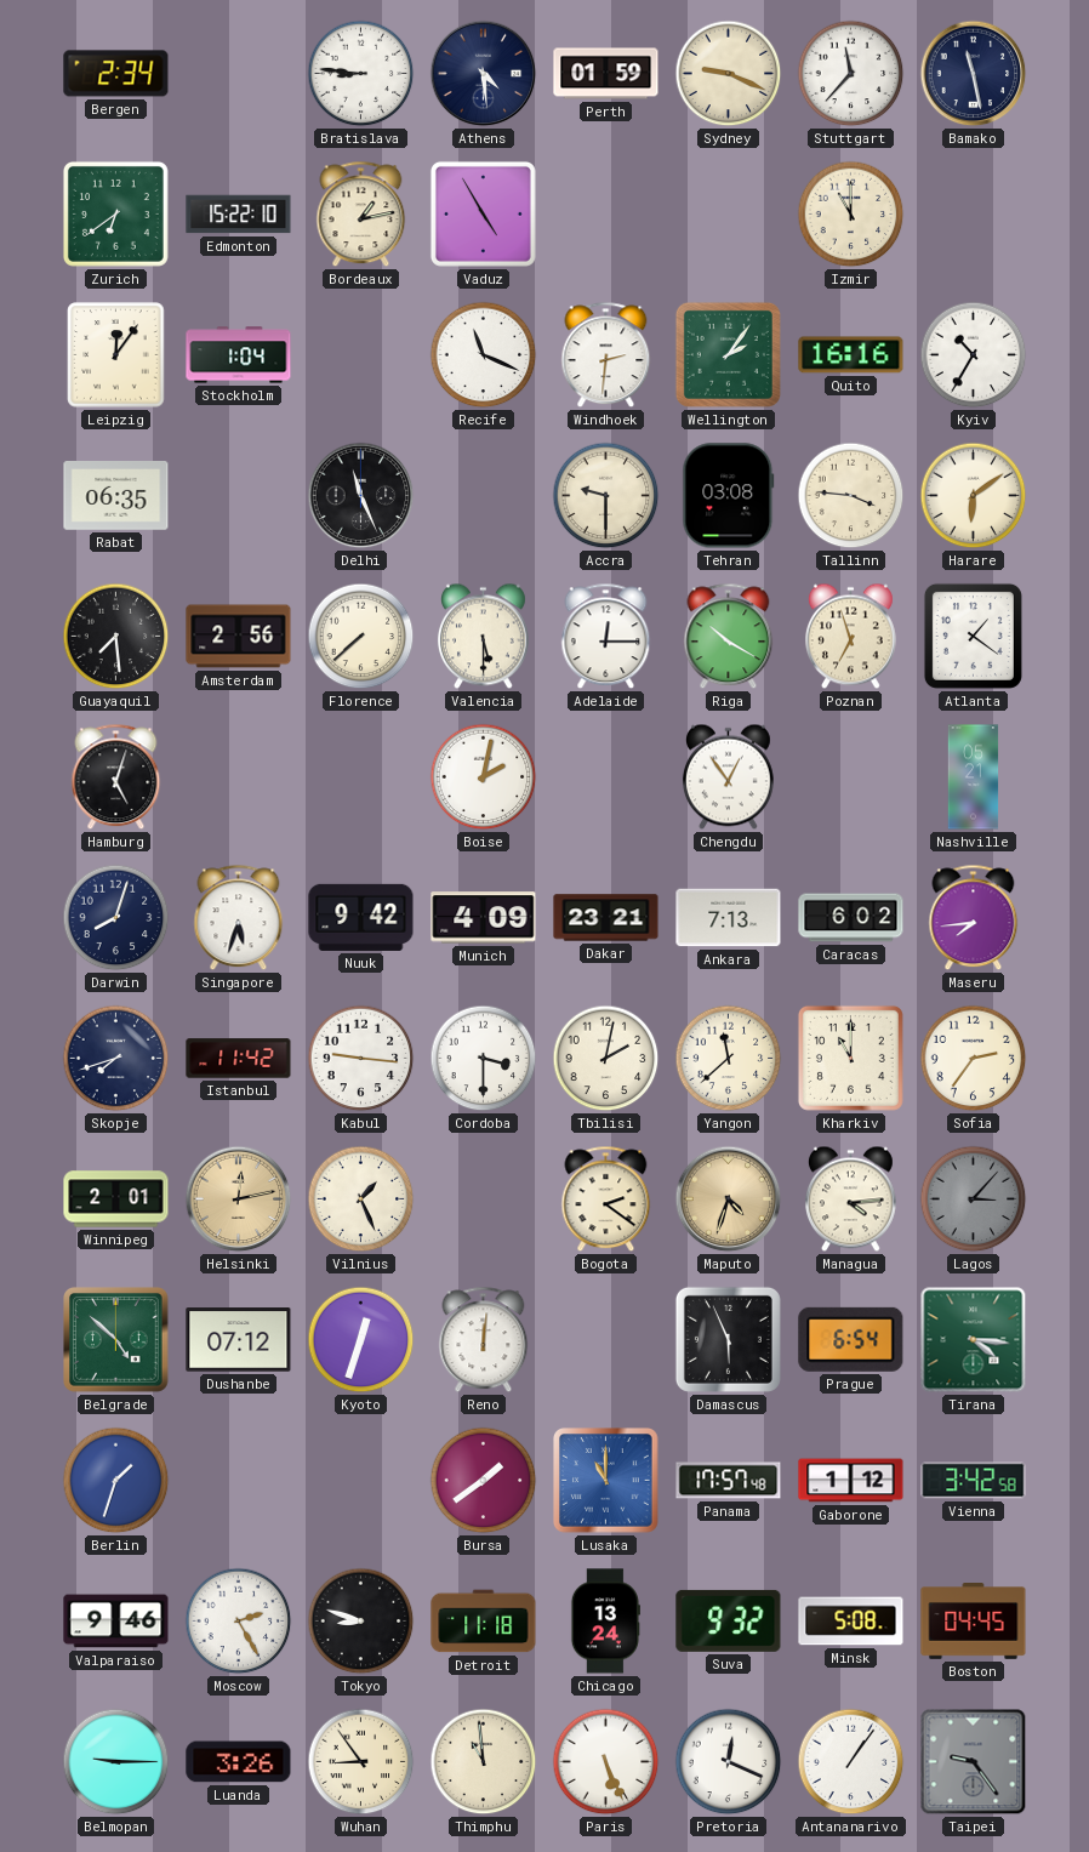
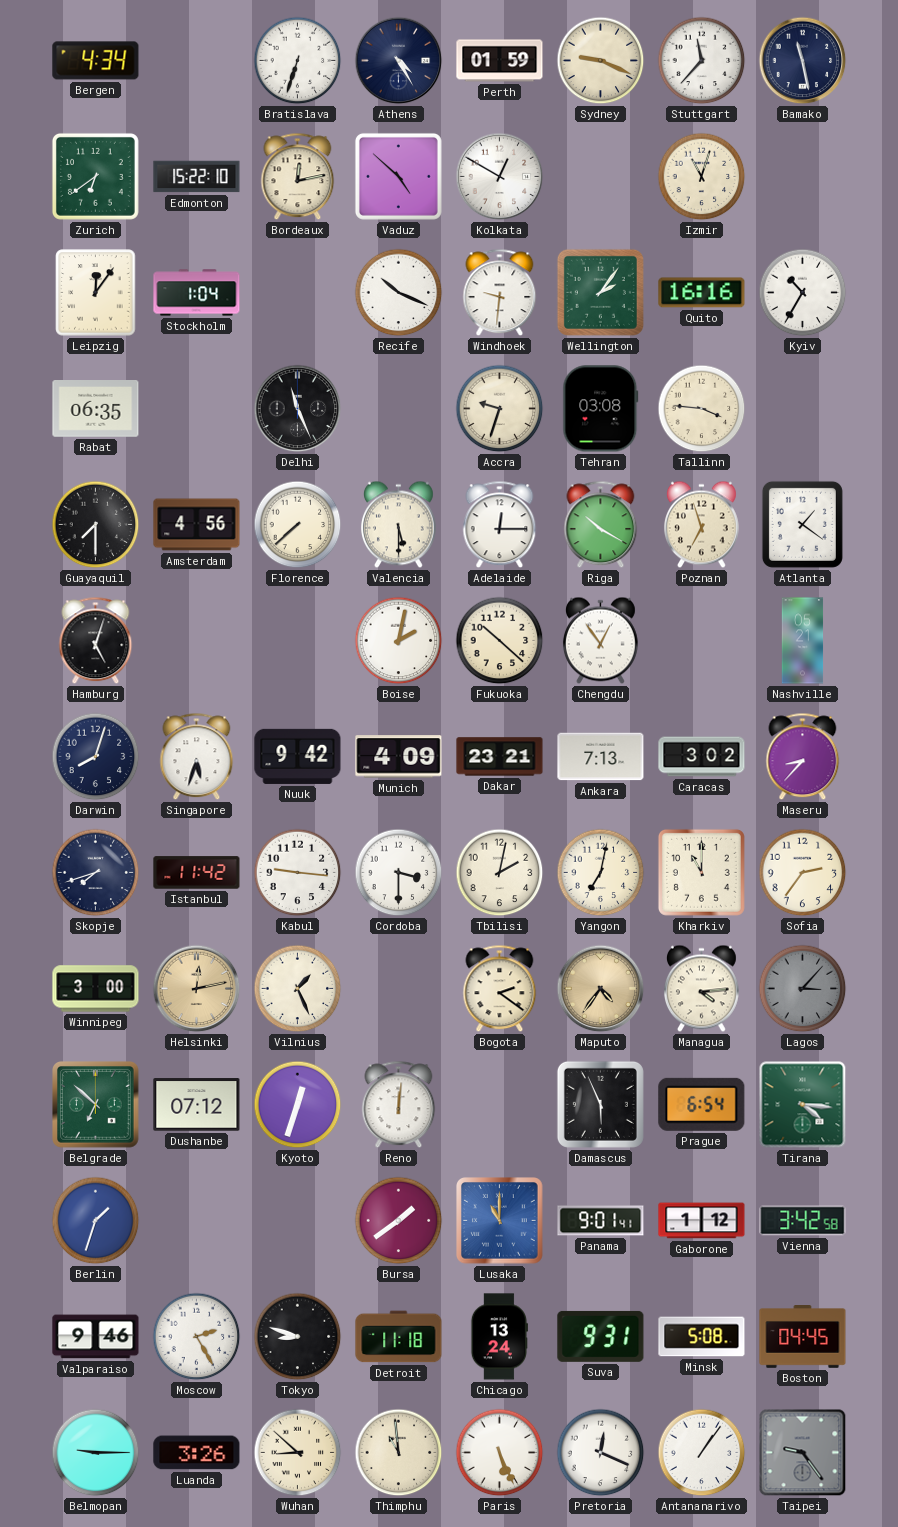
Bergen: 2:34 -> 4:34
Bratislava: 8:46 -> 6:33
Athens: 4:29 -> 4:25
Bordeaux: 1:13 -> 12:13
Vaduz: 4:55 -> 4:52
Kolkata: none -> 12:50
Izmir: 11:00 -> 11:03
Recife: 11:19 -> 10:19
Windhoek: 2:31 -> 9:31
Accra: 9:30 -> 9:33
Harare: 6:09 -> none
Guayaquil: 7:29 -> 7:30
Amsterdam: 2:56 -> 4:56
Fukuoka: none -> 10:22
Caracas: 6:02 -> 3:02
Maseru: 7:44 -> 8:37
Yangon: 11:38 -> 7:02
Winnipeg: 2:01 -> 3:00
Maputo: 4:33 -> 4:36
Belgrade: 4:52 -> 6:52
Panama: 17:57 -> 9:01
Suva: 9:32 -> 9:31
Wuhan: 8:54 -> 8:52
